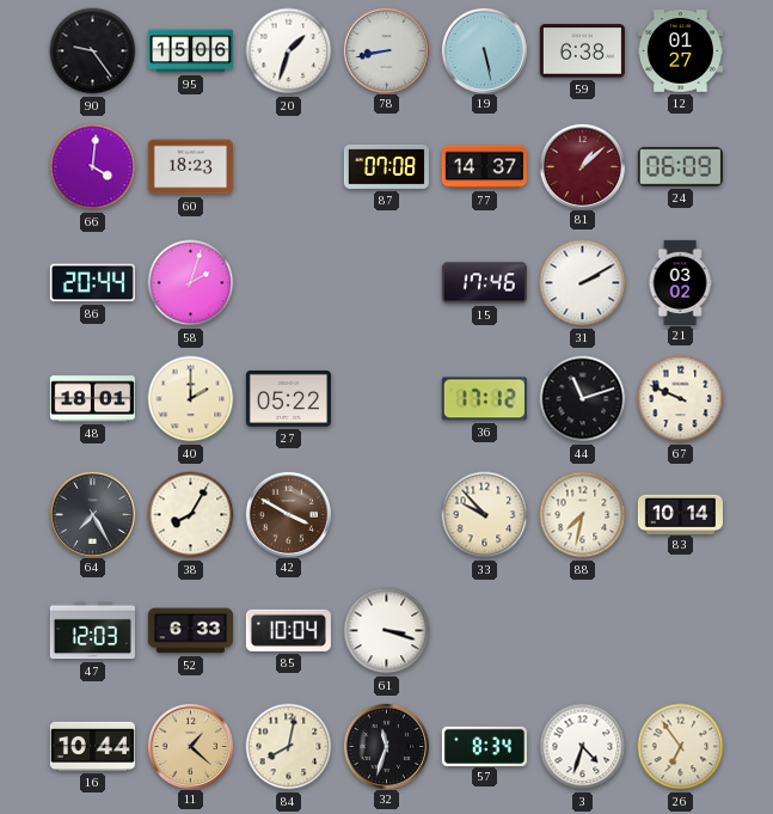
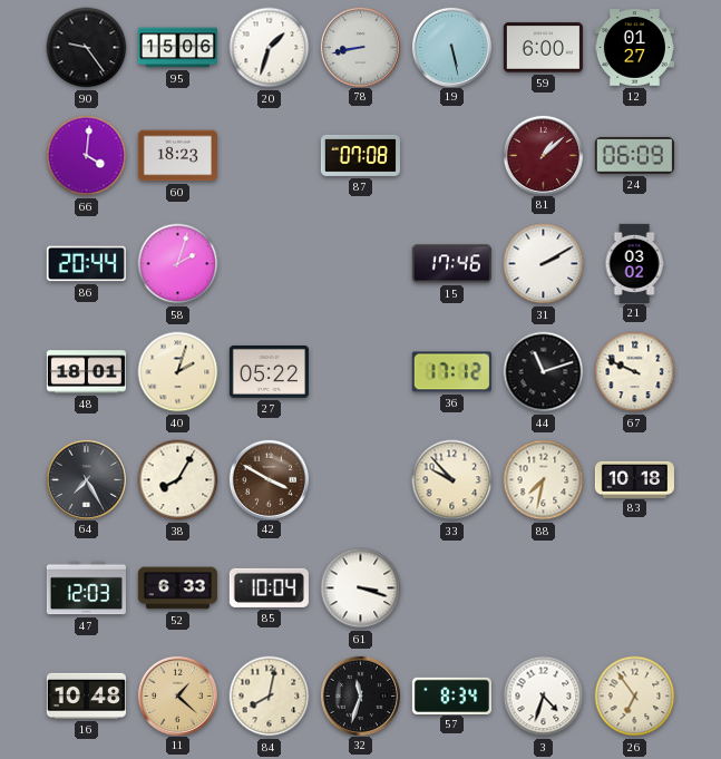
59: 6:38 -> 6:00
77: 14:37 -> none
40: 2:00 -> 2:03
83: 10:14 -> 10:18
16: 10:44 -> 10:48
